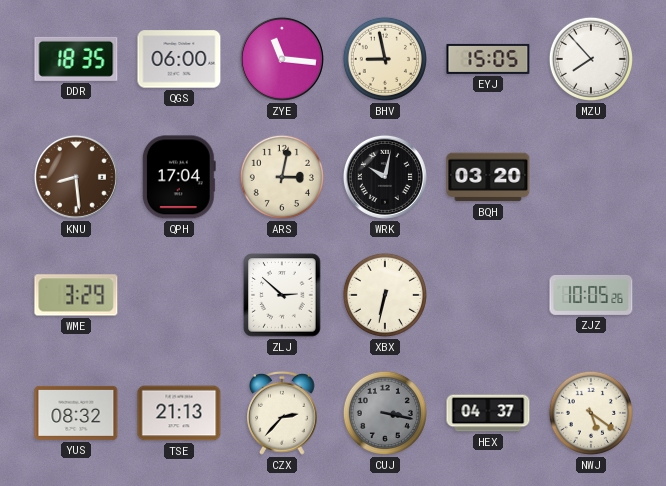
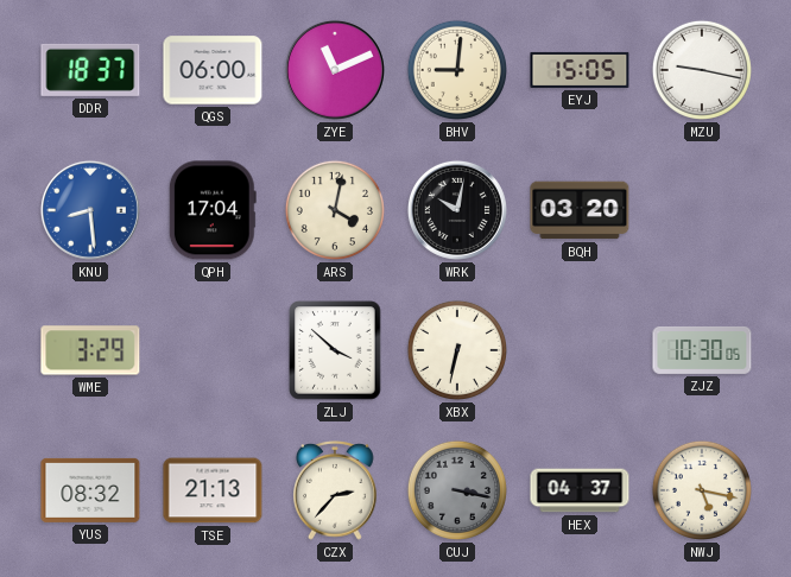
DDR: 18:35 -> 18:37
ZYE: 11:16 -> 11:11
BHV: 8:58 -> 9:01
MZU: 7:53 -> 9:17
KNU dial: brown -> blue
ARS: 3:02 -> 4:02
ZLJ: 2:52 -> 3:52
ZJZ: 10:05 -> 10:30
NWJ: 5:21 -> 5:17
